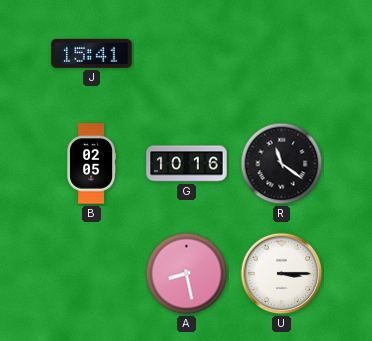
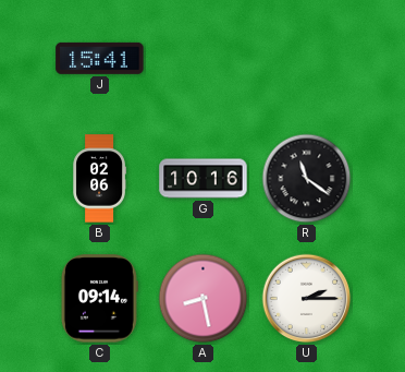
B: 02:05 -> 02:06
C: none -> 09:14
U: 3:15 -> 2:15
